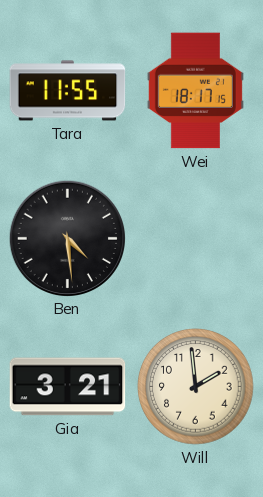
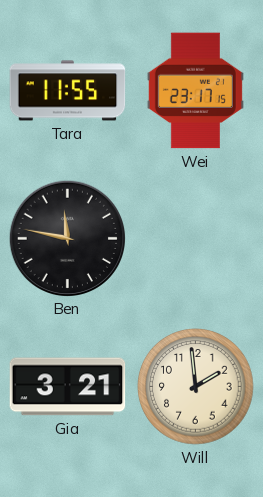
Wei: 18:17 -> 23:17
Ben: 4:29 -> 11:47
